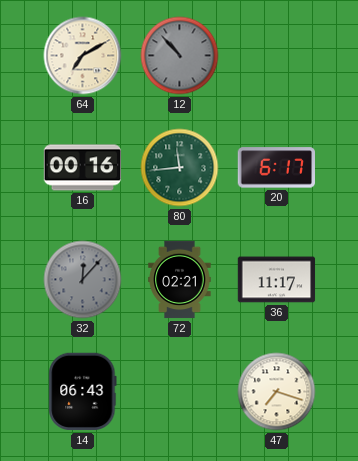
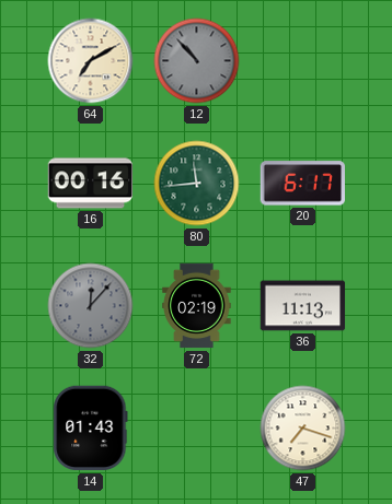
72: 02:21 -> 02:19
36: 11:17 -> 11:13
14: 06:43 -> 01:43
